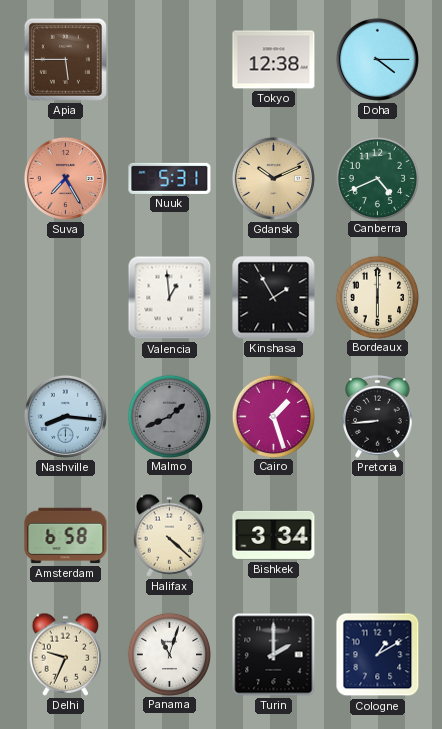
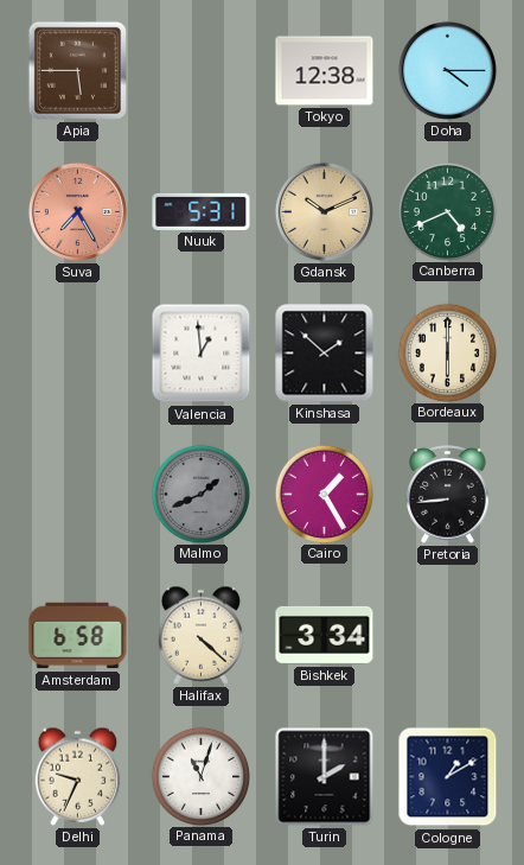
Kinshasa: 1:55 -> 1:52
Nashville: 8:16 -> none
Cairo: 1:27 -> 1:25
